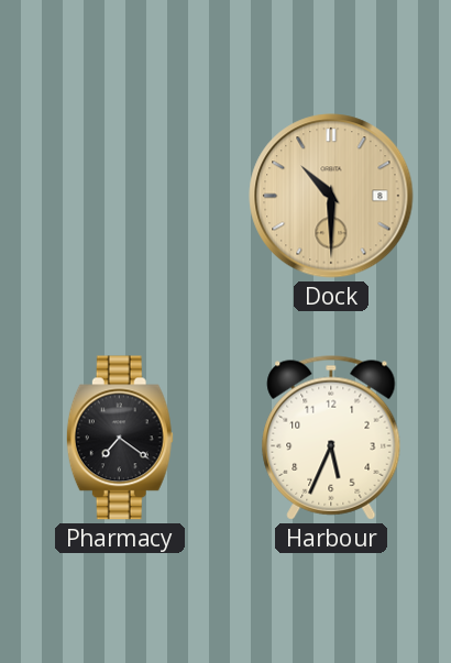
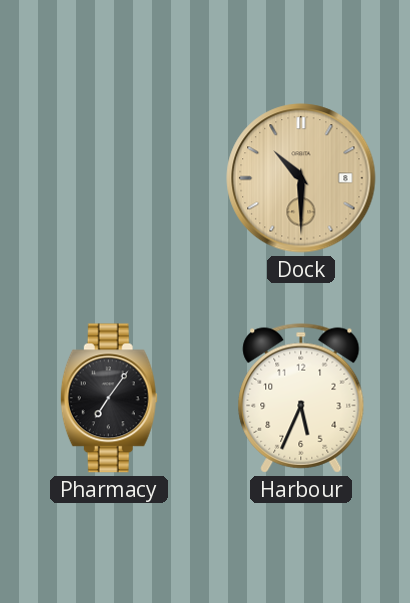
Pharmacy: 7:21 -> 7:06
